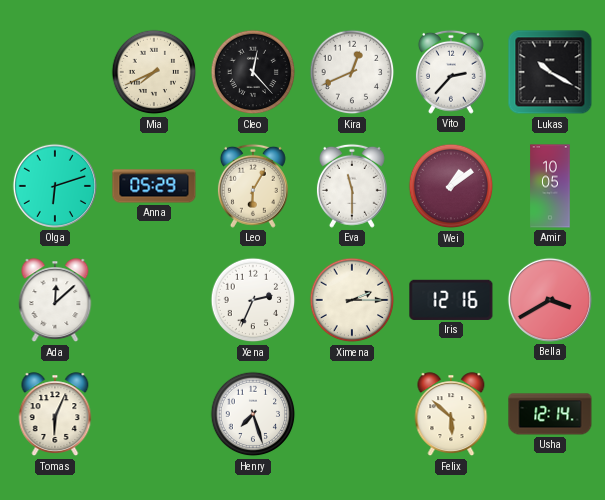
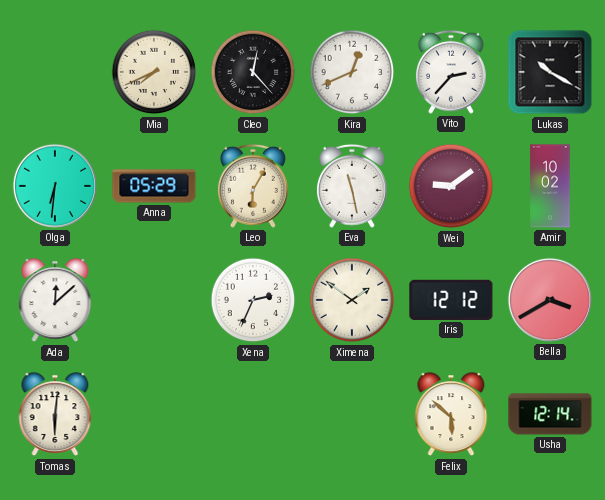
Olga: 6:12 -> 6:31
Eva: 11:30 -> 11:28
Wei: 1:09 -> 9:09
Amir: 10:05 -> 10:02
Ximena: 2:15 -> 1:51
Iris: 12:16 -> 12:12
Tomas: 6:04 -> 6:01
Henry: 7:27 -> none
